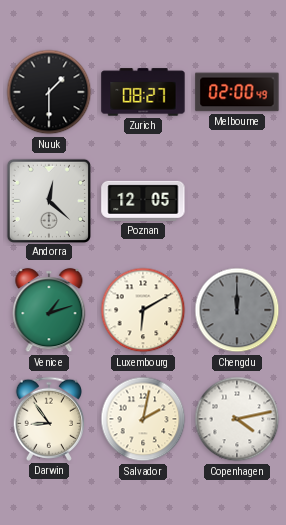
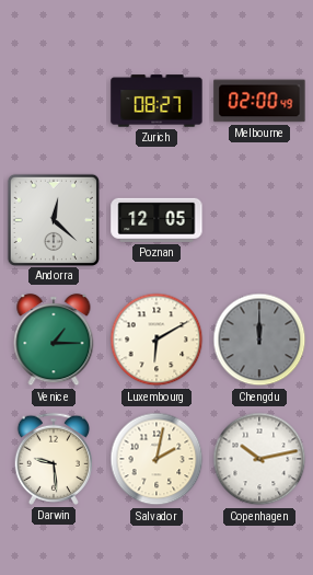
Nuuk: 1:30 -> none
Venice: 1:12 -> 1:15
Darwin: 8:54 -> 9:29
Copenhagen: 4:13 -> 10:13
